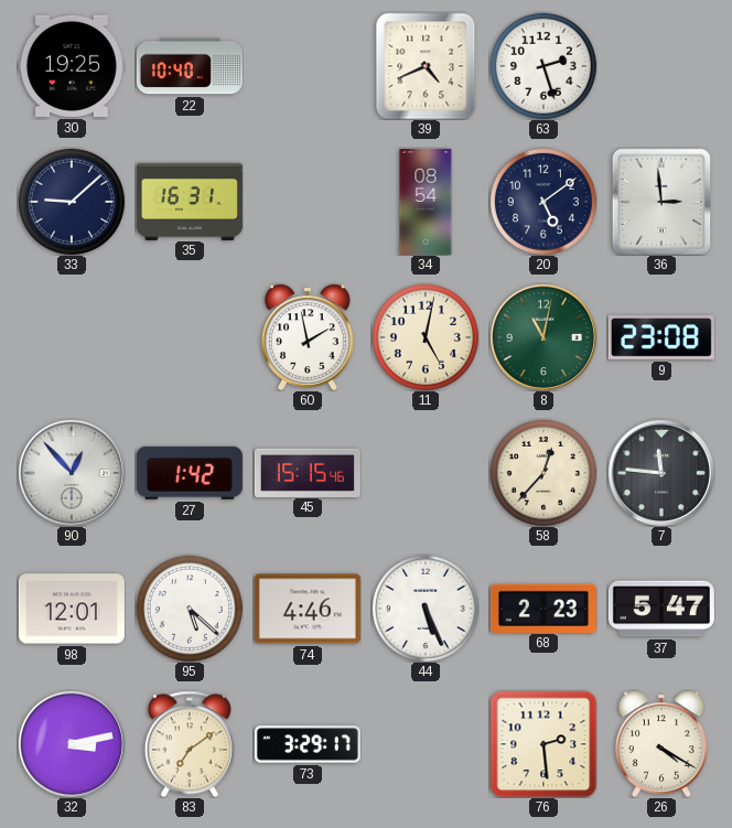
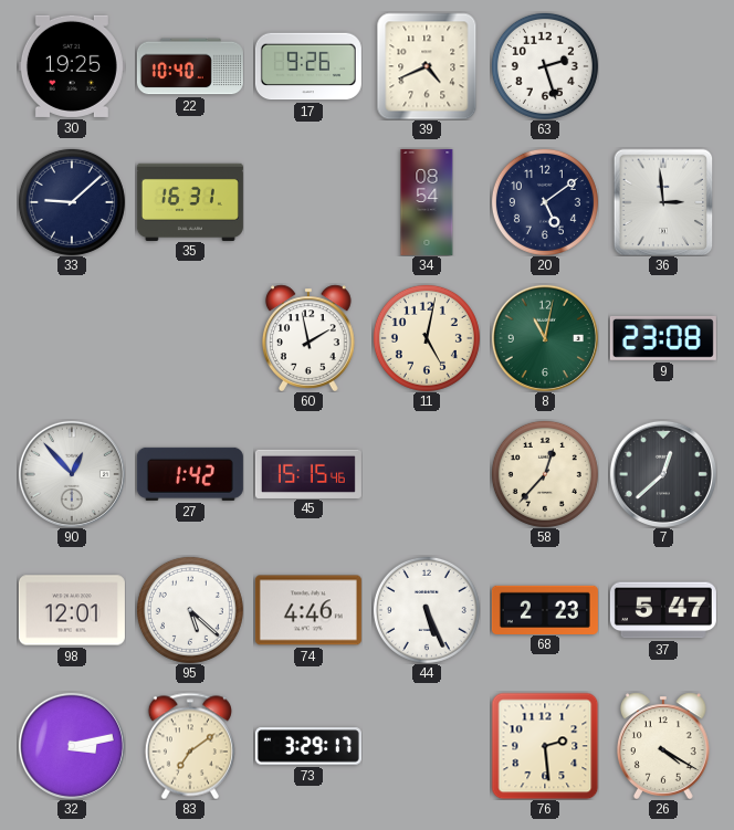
17: none -> 9:26
7: 11:46 -> 12:38
